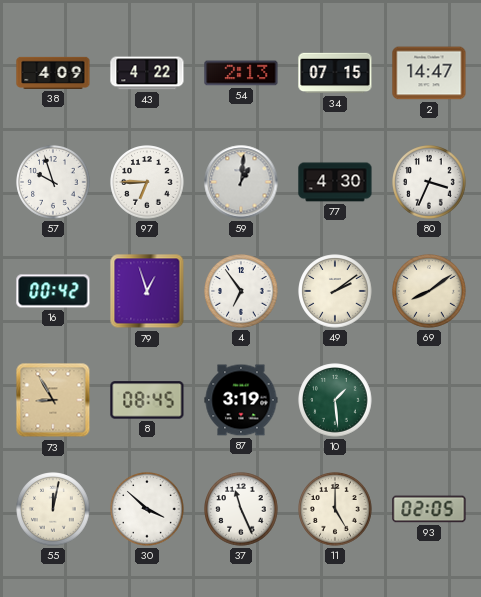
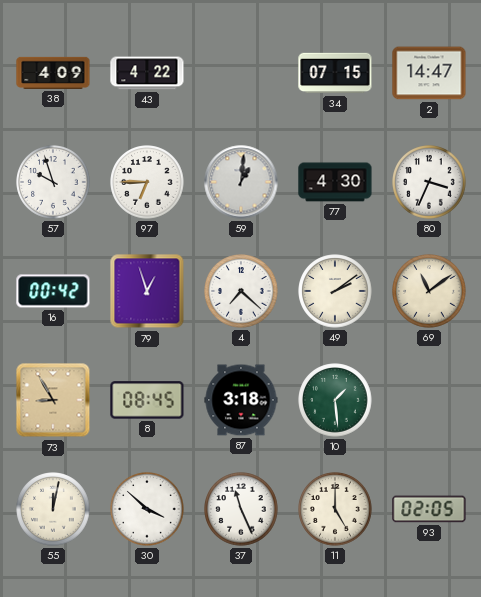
54: 2:13 -> none
4: 6:54 -> 7:22
69: 8:09 -> 11:09
87: 3:19 -> 3:18
